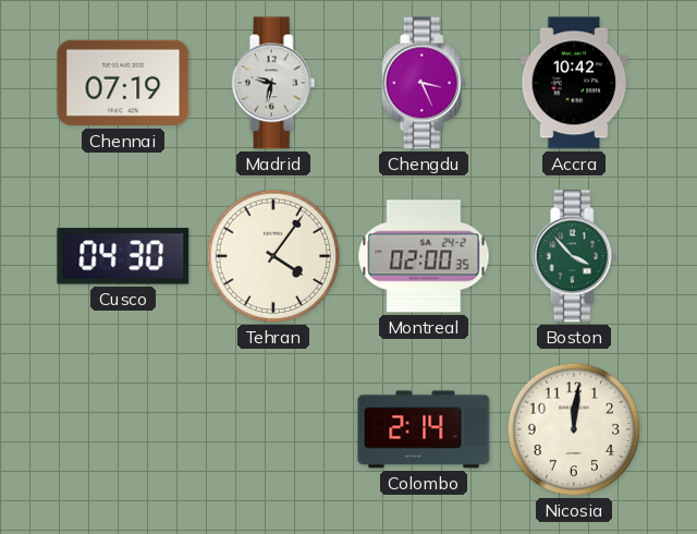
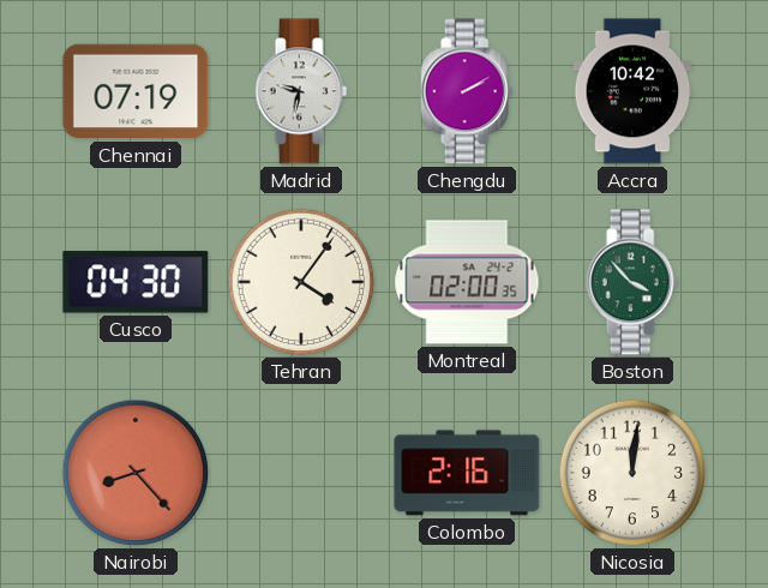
Chengdu: 3:26 -> 2:10
Nairobi: none -> 8:23
Colombo: 2:14 -> 2:16
